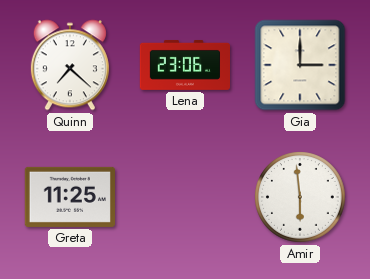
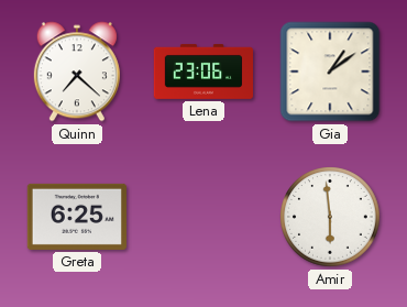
Gia: 3:00 -> 1:09
Greta: 11:25 -> 6:25
